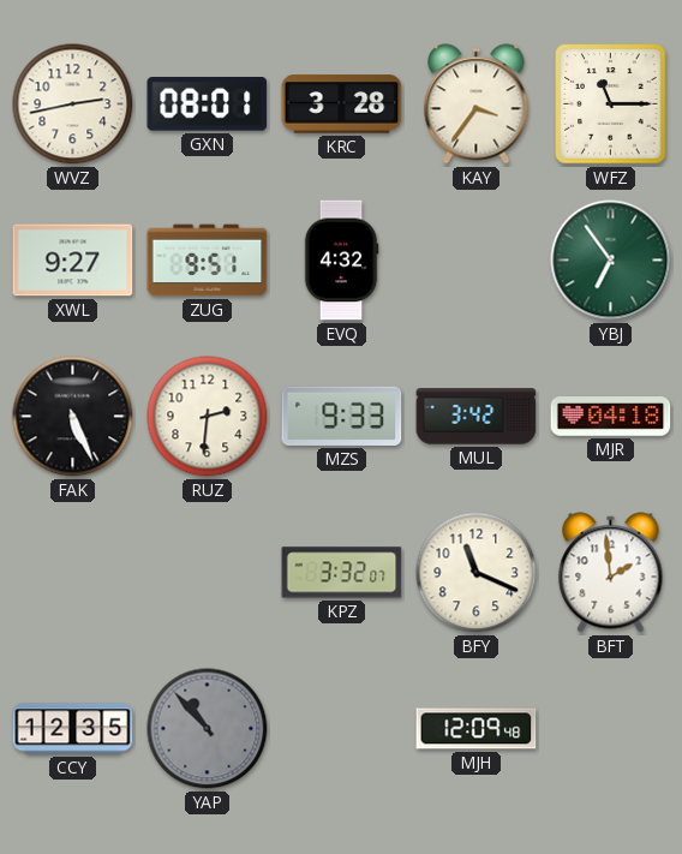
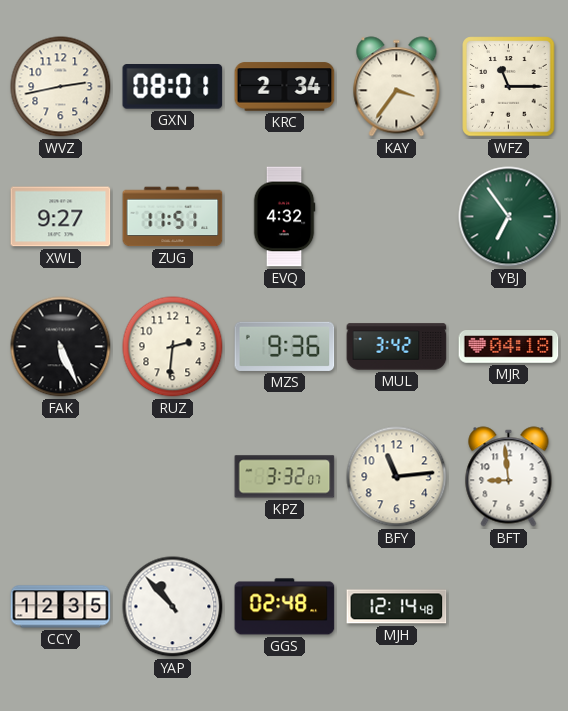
KRC: 3:28 -> 2:34
ZUG: 9:51 -> 11:51
MZS: 9:33 -> 9:36
BFY: 11:19 -> 11:14
BFT: 1:59 -> 8:59
YAP dial: grey -> white
GGS: none -> 02:48
MJH: 12:09 -> 12:14
